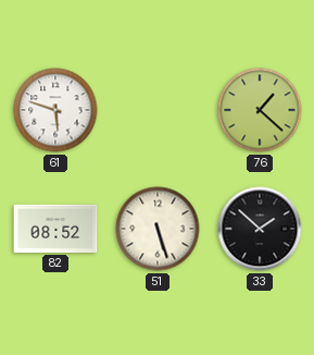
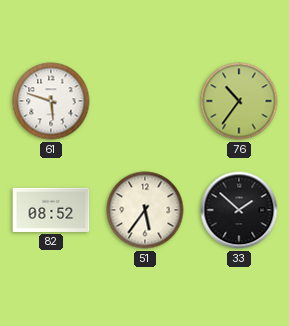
76: 1:22 -> 10:36
51: 5:27 -> 5:36
